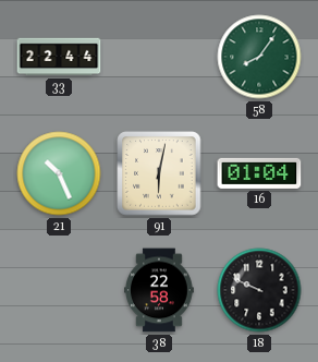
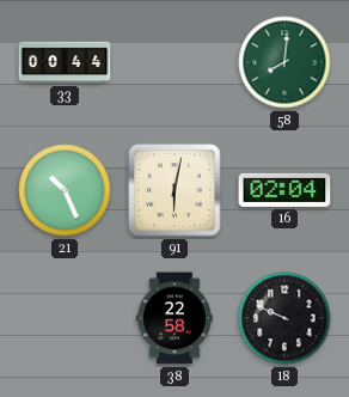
33: 22:44 -> 00:44
58: 8:06 -> 8:01
16: 01:04 -> 02:04
